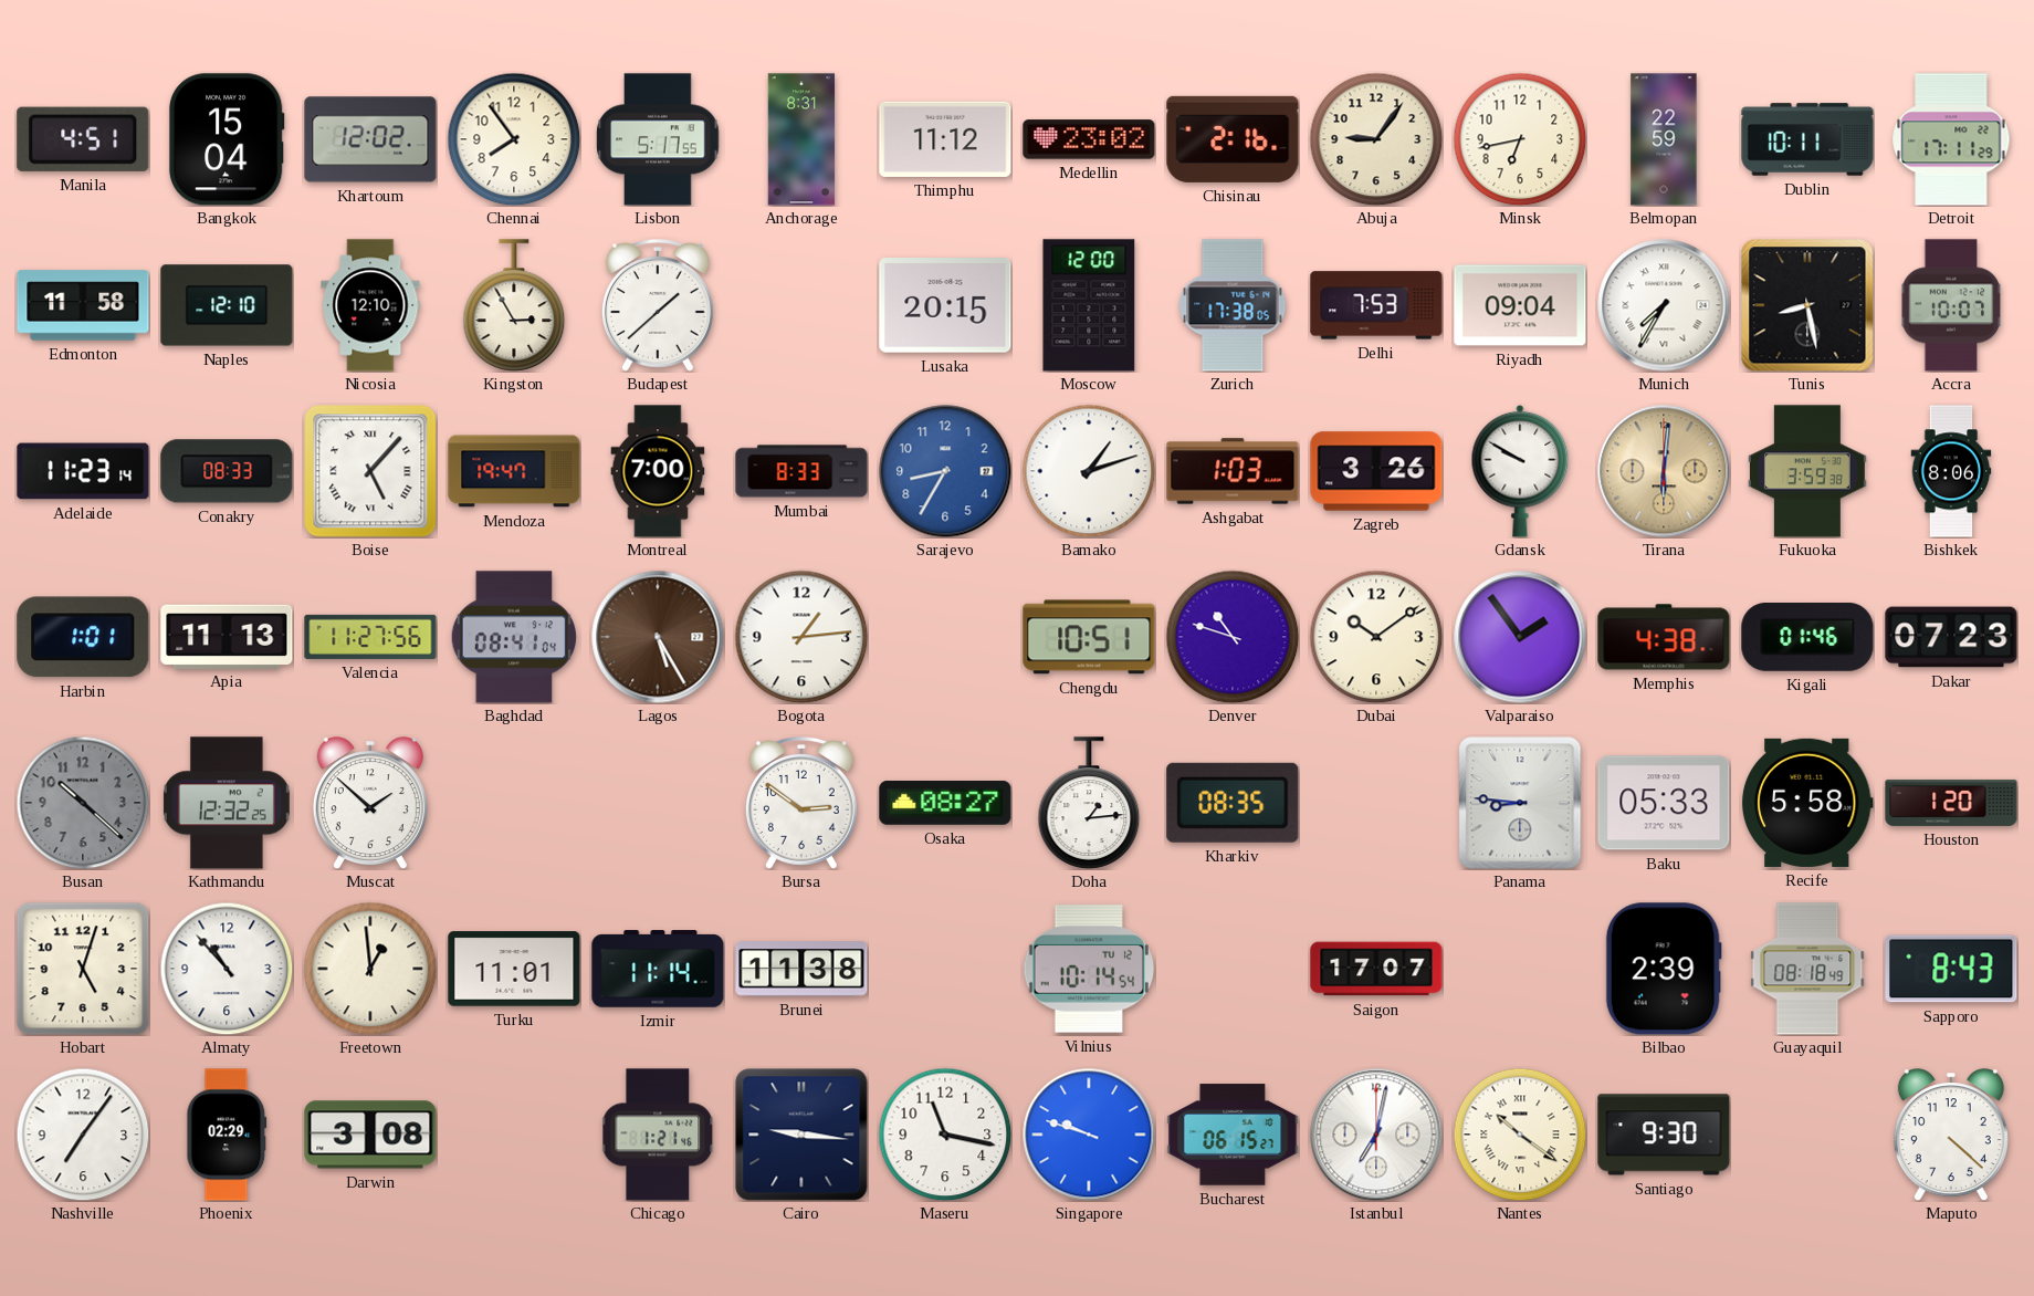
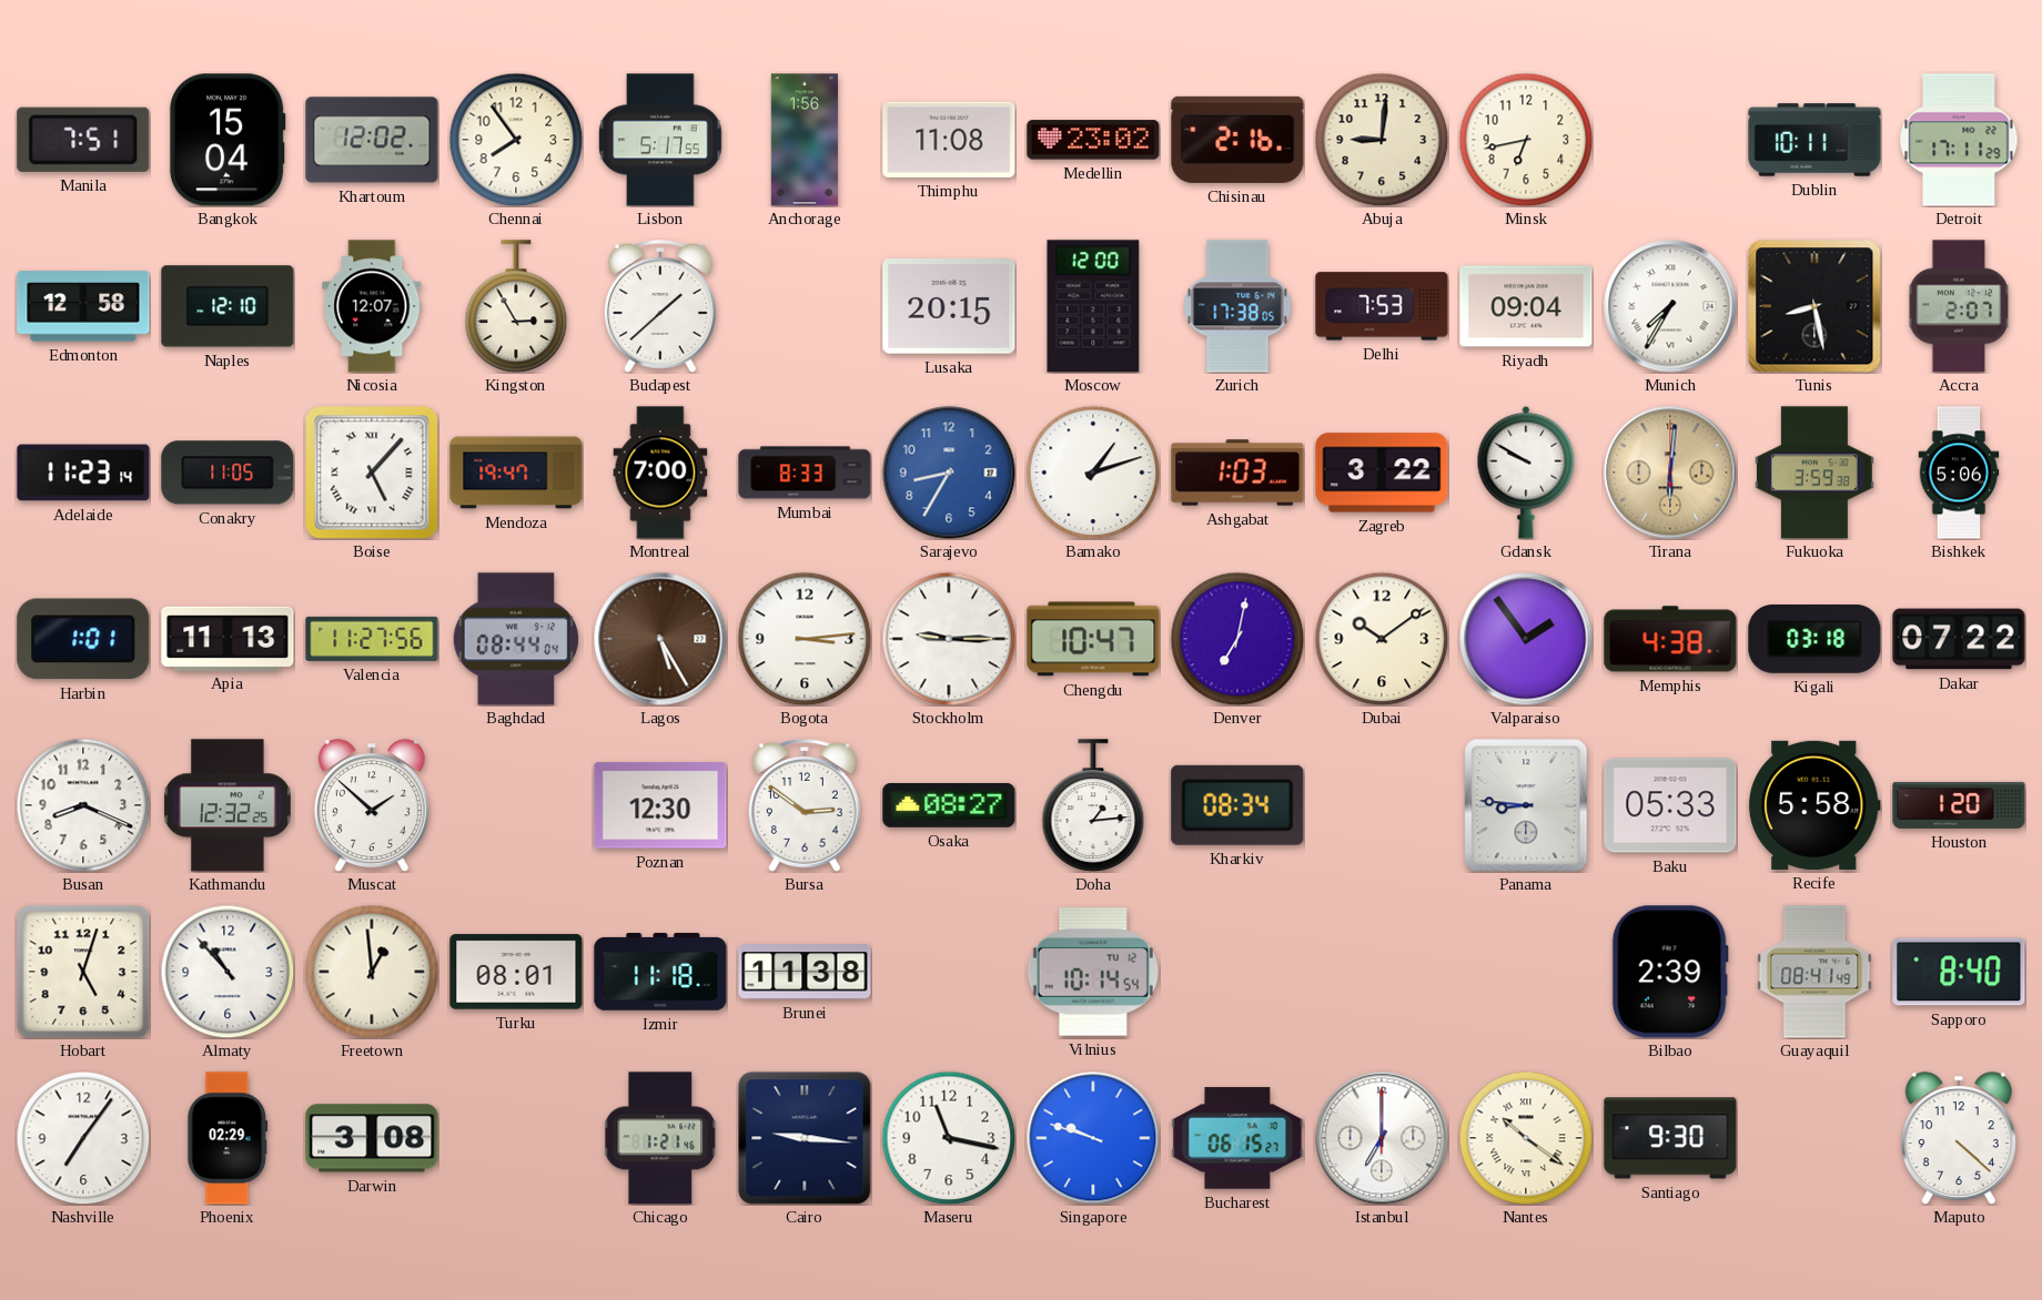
Manila: 4:51 -> 7:51
Anchorage: 8:31 -> 1:56
Thimphu: 11:12 -> 11:08
Abuja: 9:06 -> 9:01
Belmopan: 22:59 -> none
Edmonton: 11:58 -> 12:58
Nicosia: 12:10 -> 12:07
Accra: 10:07 -> 2:07
Conakry: 08:33 -> 11:05
Zagreb: 3:26 -> 3:22
Bishkek: 8:06 -> 5:06
Baghdad: 08:41 -> 08:44
Bogota: 1:14 -> 3:14
Stockholm: none -> 9:15
Chengdu: 10:51 -> 10:47
Denver: 10:48 -> 7:02
Kigali: 01:46 -> 03:18
Dakar: 07:23 -> 07:22
Busan: 10:22 -> 8:19
Busan dial: grey -> white
Poznan: none -> 12:30
Kharkiv: 08:35 -> 08:34
Turku: 11:01 -> 08:01
Izmir: 11:14 -> 11:18
Saigon: 17:07 -> none
Guayaquil: 08:18 -> 08:41
Sapporo: 8:43 -> 8:40
Istanbul: 7:02 -> 7:00
